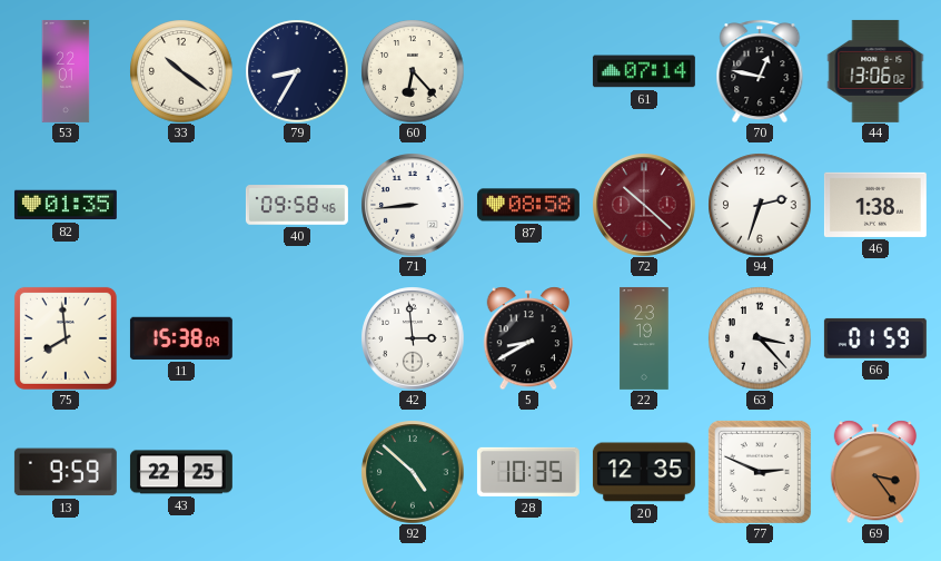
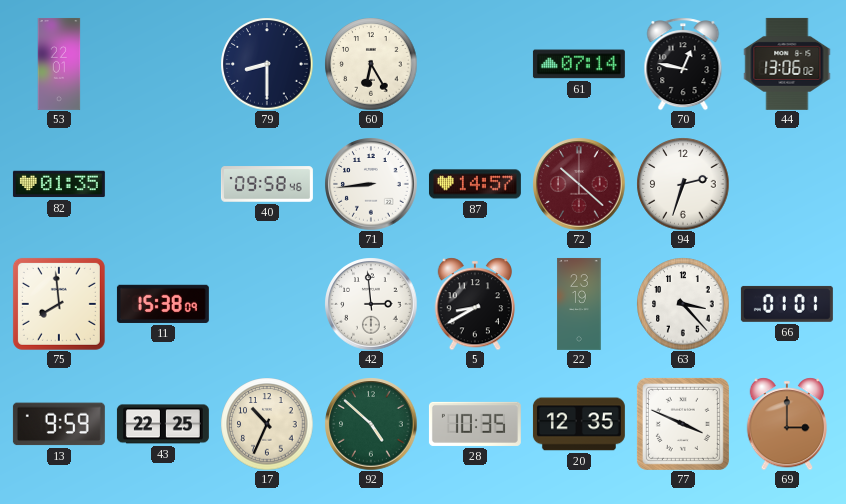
33: 10:21 -> none
79: 8:35 -> 8:30
60: 6:23 -> 6:25
87: 08:58 -> 14:57
46: 1:38 -> none
66: 01:59 -> 01:01
17: none -> 10:34
77: 2:49 -> 3:49
69: 3:24 -> 3:00
